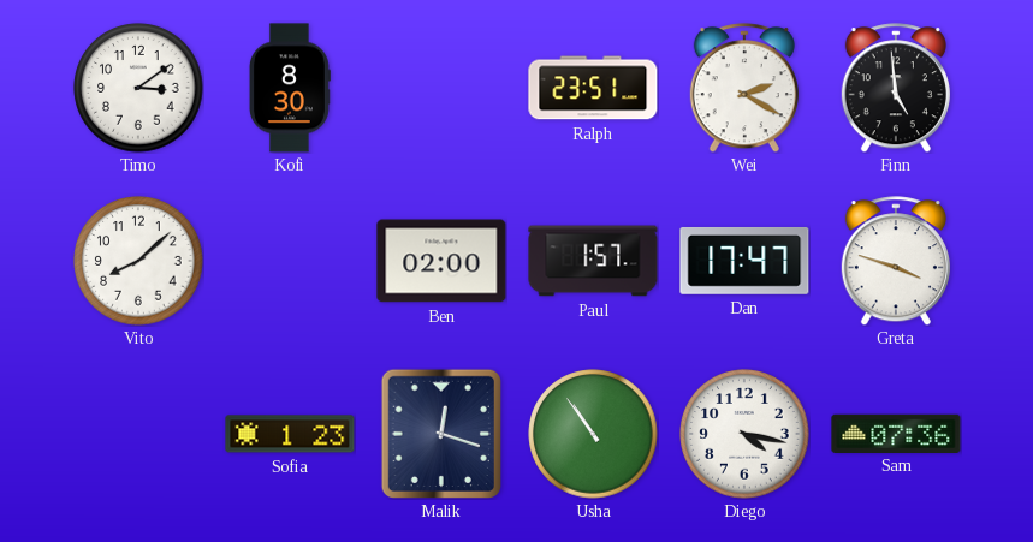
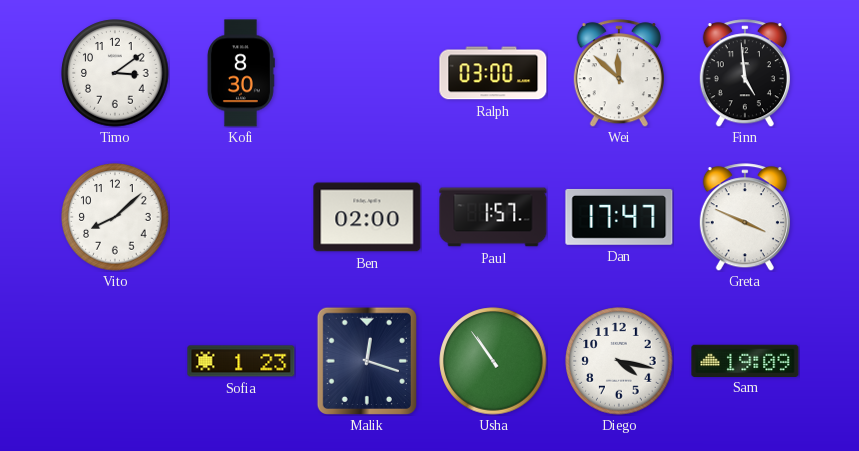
Ralph: 23:51 -> 03:00
Wei: 2:20 -> 11:52
Greta: 3:48 -> 3:49
Sam: 07:36 -> 19:09
